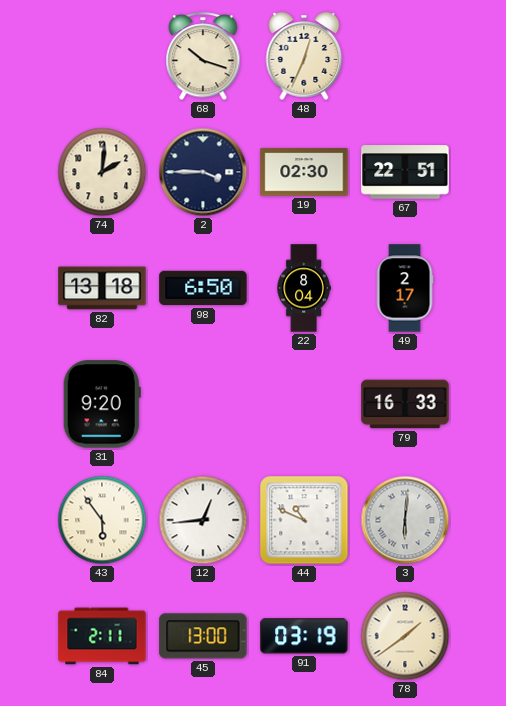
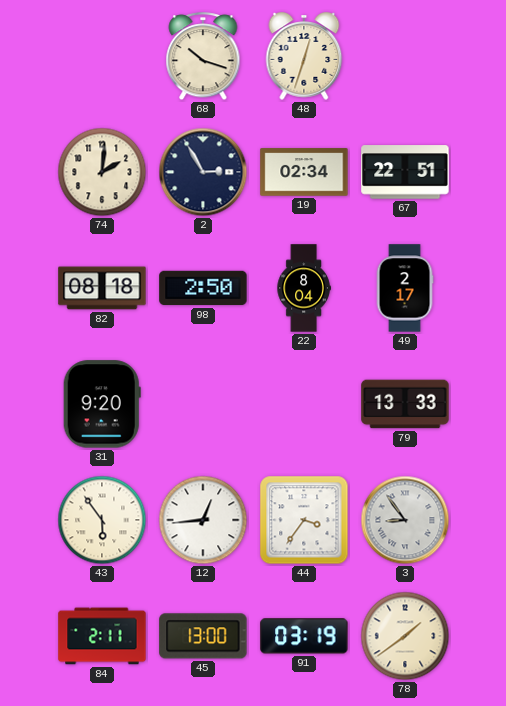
48: 12:34 -> 12:33
2: 3:45 -> 2:55
19: 02:30 -> 02:34
82: 13:18 -> 08:18
98: 6:50 -> 2:50
79: 16:33 -> 13:33
44: 10:49 -> 3:36
3: 6:01 -> 8:54
